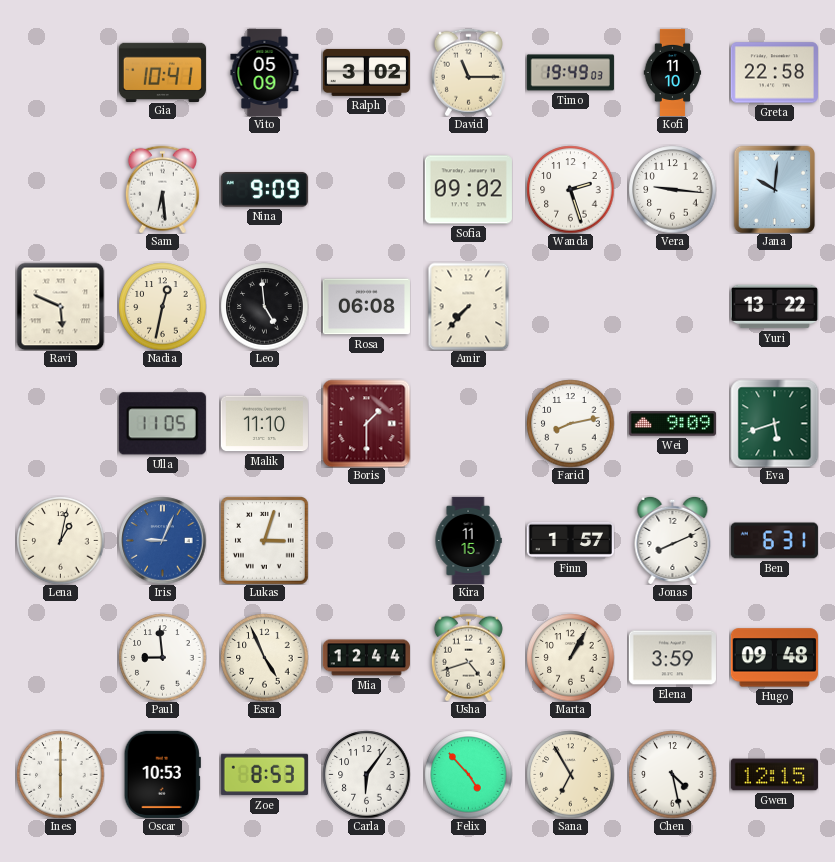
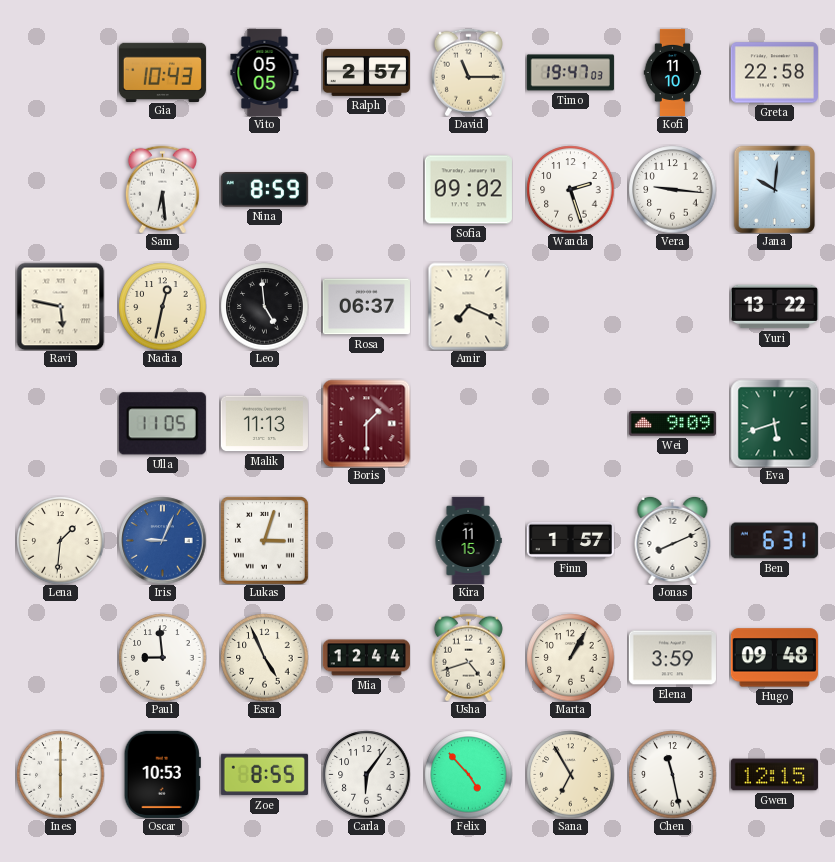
Gia: 10:41 -> 10:43
Vito: 05:09 -> 05:05
Ralph: 3:02 -> 2:57
Timo: 19:49 -> 19:47
Nina: 9:09 -> 8:59
Ravi: 5:49 -> 5:47
Rosa: 06:08 -> 06:37
Amir: 7:37 -> 7:19
Malik: 11:10 -> 11:13
Farid: 8:13 -> none
Lena: 1:02 -> 1:31
Zoe: 8:53 -> 8:55
Chen: 4:28 -> 11:28
